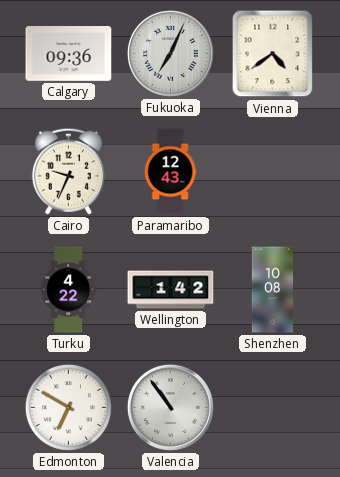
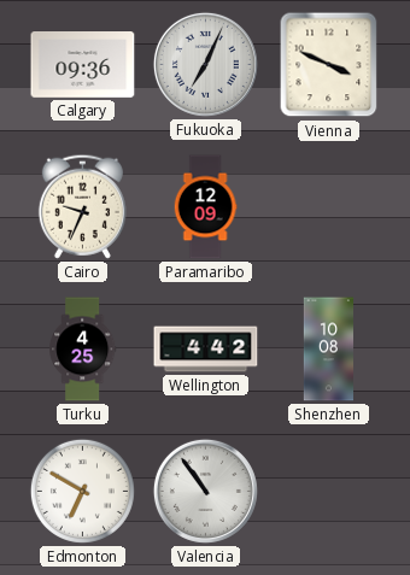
Vienna: 4:39 -> 3:49
Paramaribo: 12:43 -> 12:09
Turku: 4:22 -> 4:25
Wellington: 1:42 -> 4:42
